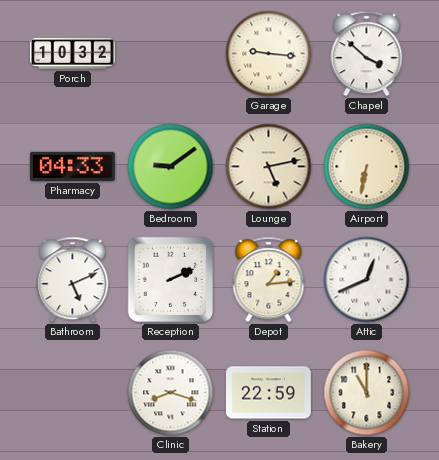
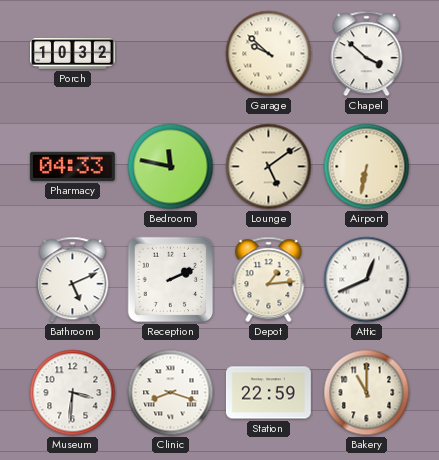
Garage: 9:16 -> 9:52
Bedroom: 9:09 -> 11:47
Lounge: 5:13 -> 5:09
Museum: none -> 3:31
